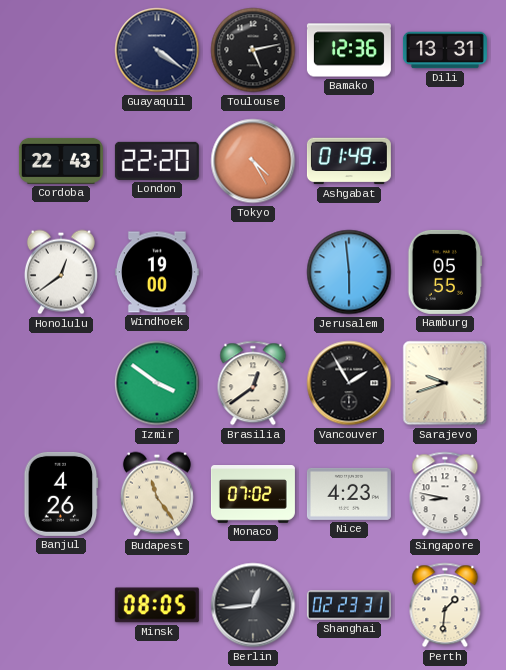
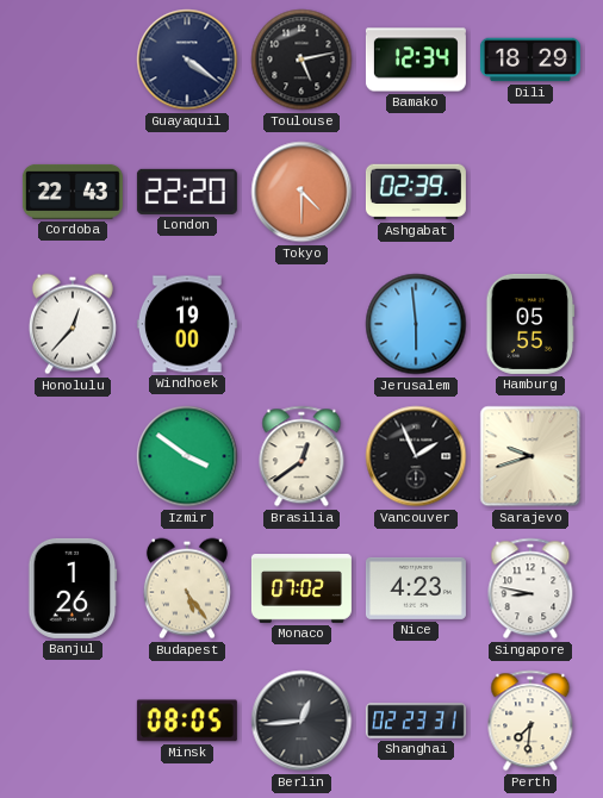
Bamako: 12:36 -> 12:34
Dili: 13:31 -> 18:29
Tokyo: 4:25 -> 4:30
Ashgabat: 01:49 -> 02:39
Honolulu: 12:39 -> 12:37
Vancouver: 1:55 -> 1:56
Banjul: 4:26 -> 1:26
Budapest: 11:24 -> 5:24
Perth: 1:31 -> 7:31
